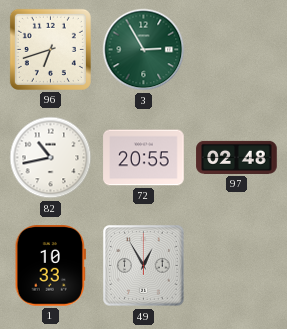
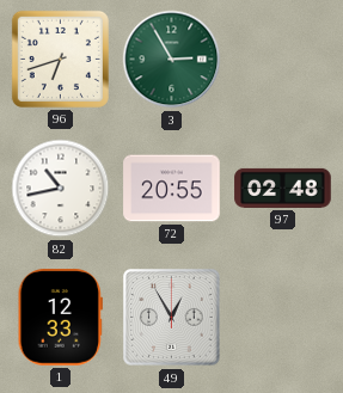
1: 10:33 -> 12:33
